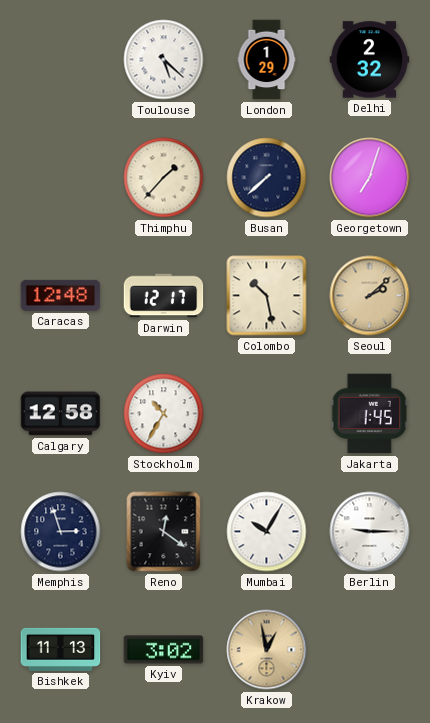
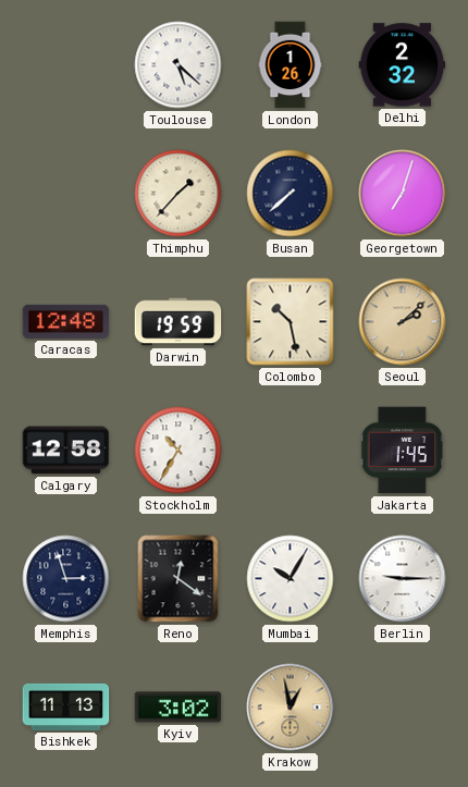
London: 1:29 -> 1:26
Darwin: 12:17 -> 19:59
